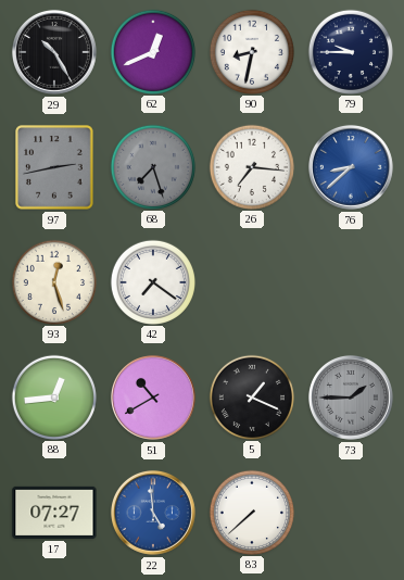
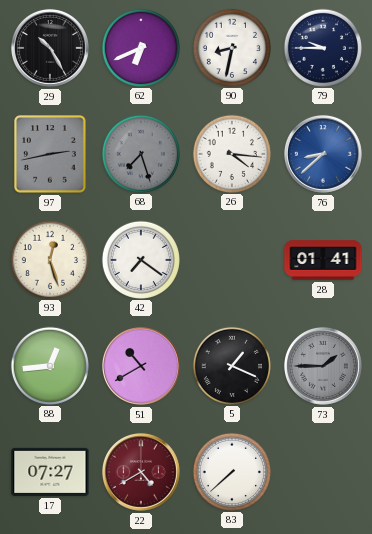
62: 12:41 -> 6:41
26: 7:16 -> 4:16
28: none -> 01:41
22: 4:59 -> 4:40
22 dial: blue -> burgundy
